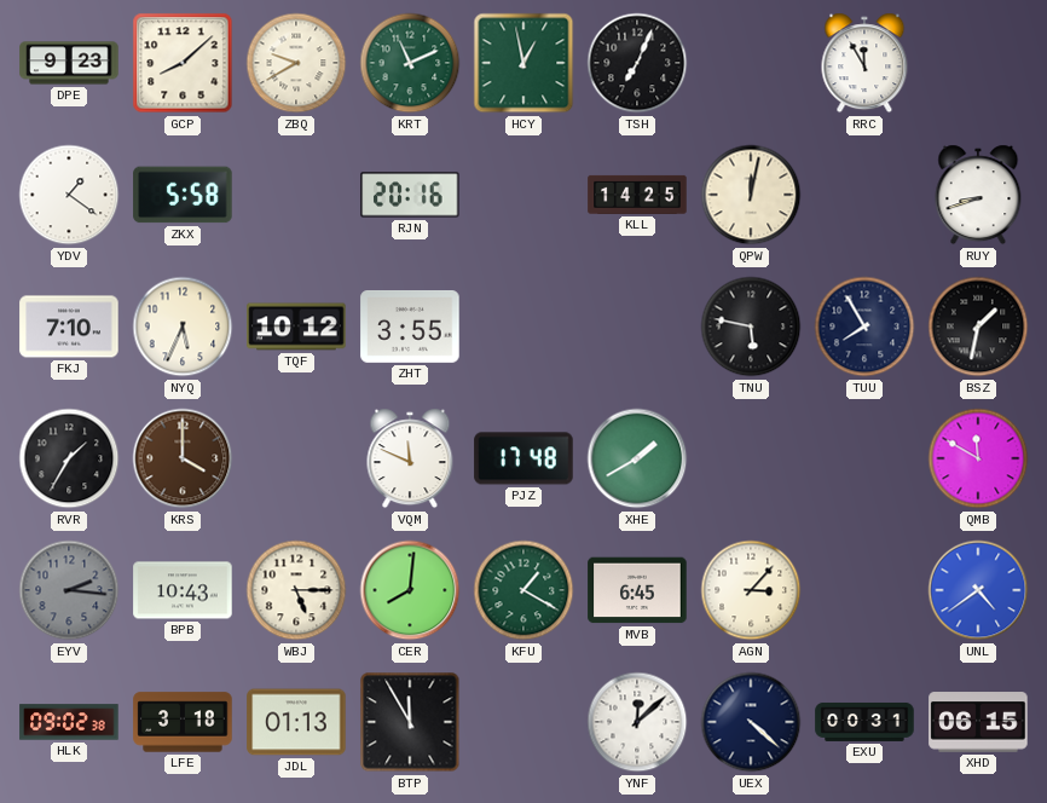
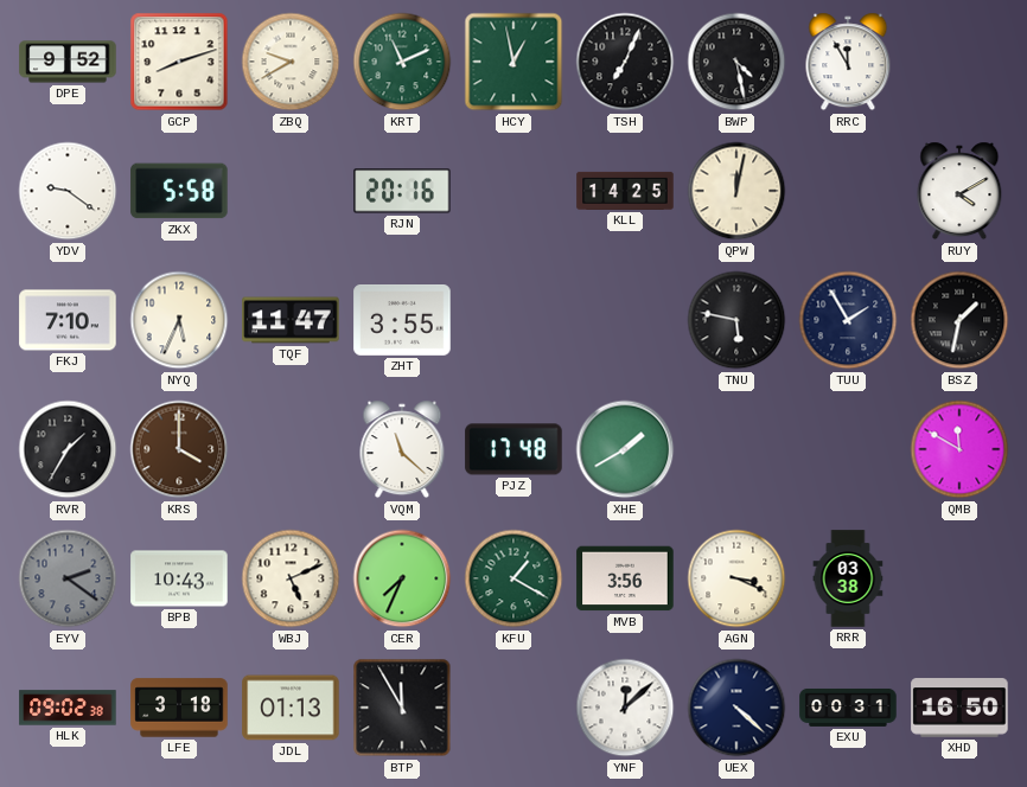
DPE: 9:23 -> 9:52
GCP: 8:08 -> 8:12
BWP: none -> 4:28
YDV: 1:21 -> 9:21
RUY: 8:42 -> 4:10
TQF: 10:12 -> 11:47
TUU: 7:55 -> 1:55
VQM: 11:49 -> 11:22
EYV: 2:16 -> 2:21
WBJ: 5:15 -> 5:11
CER: 8:01 -> 7:34
MVB: 6:45 -> 3:56
AGN: 3:07 -> 3:19
RRR: none -> 03:38
UNL: 4:39 -> none
XHD: 06:15 -> 16:50
